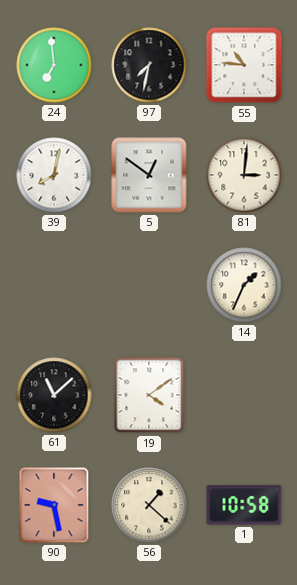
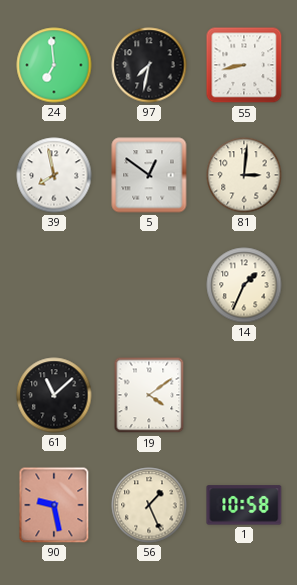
55: 10:46 -> 8:43
39: 8:02 -> 7:58
56: 1:22 -> 1:26
